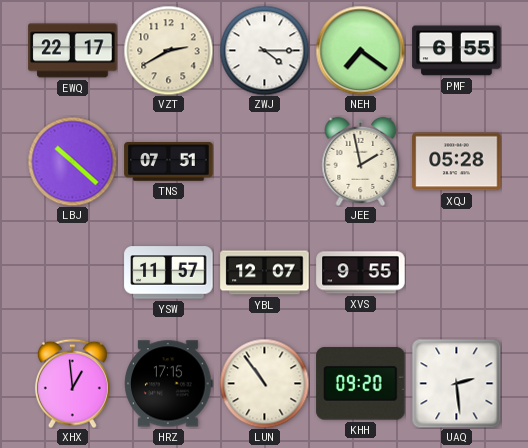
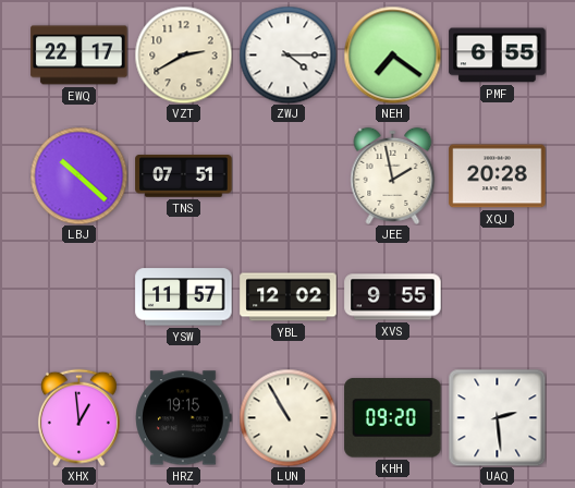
XQJ: 05:28 -> 20:28
YBL: 12:07 -> 12:02
HRZ: 17:15 -> 19:15
LUN: 10:54 -> 10:55
